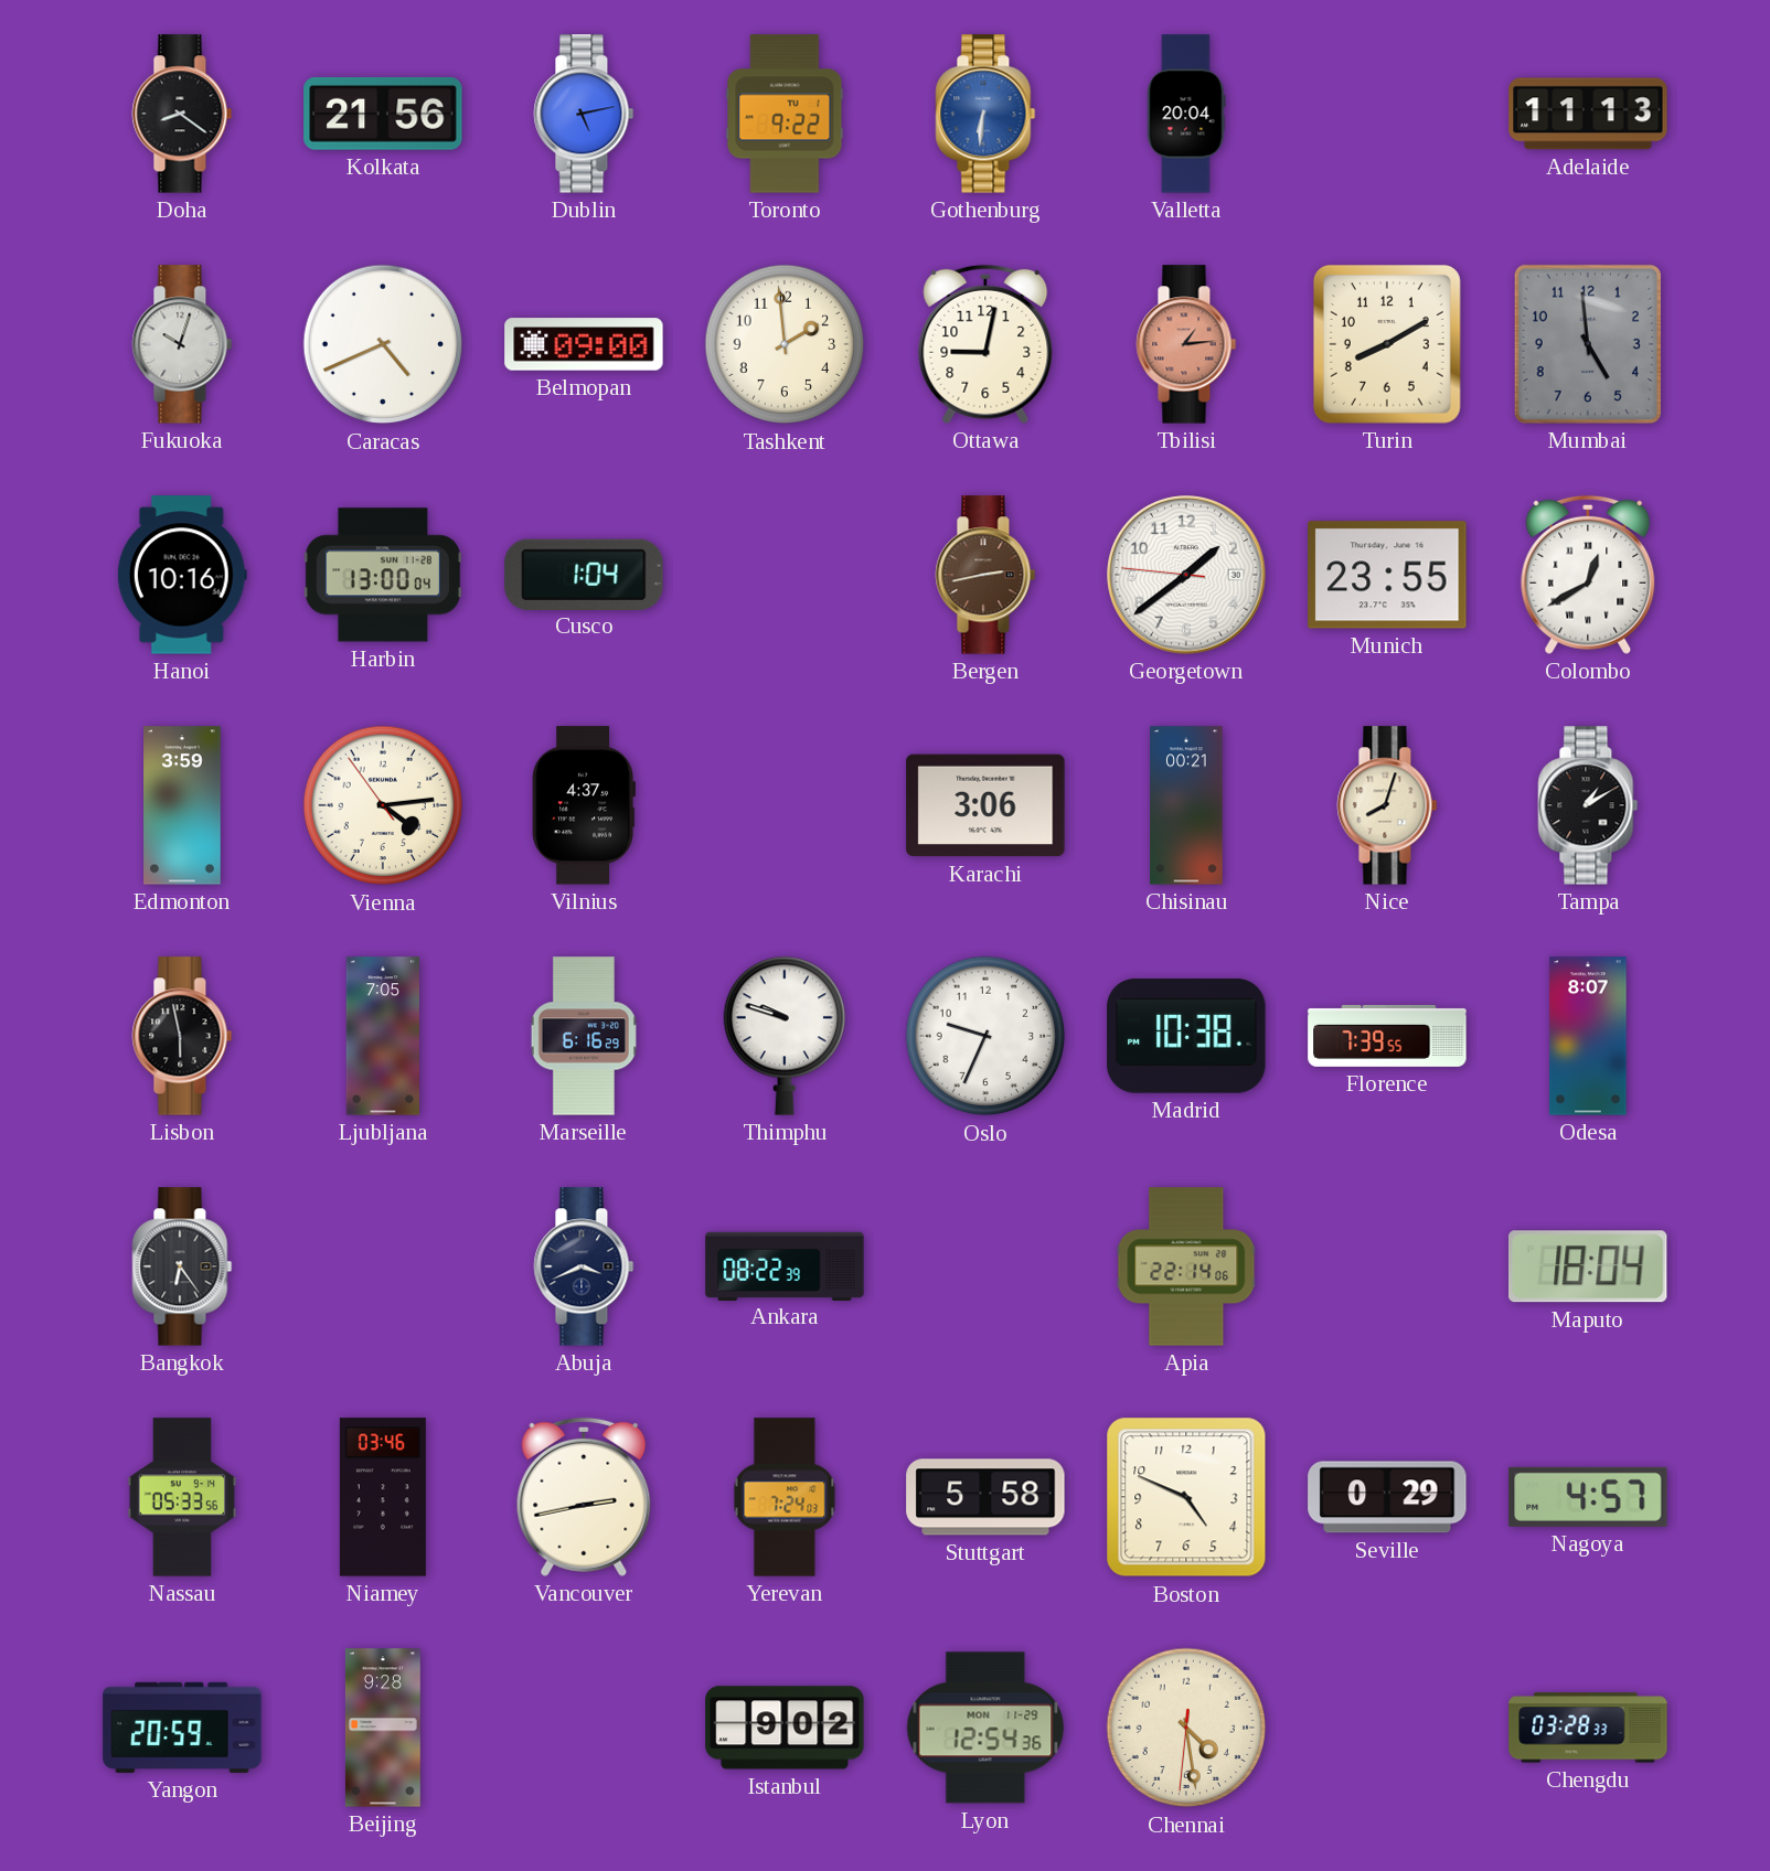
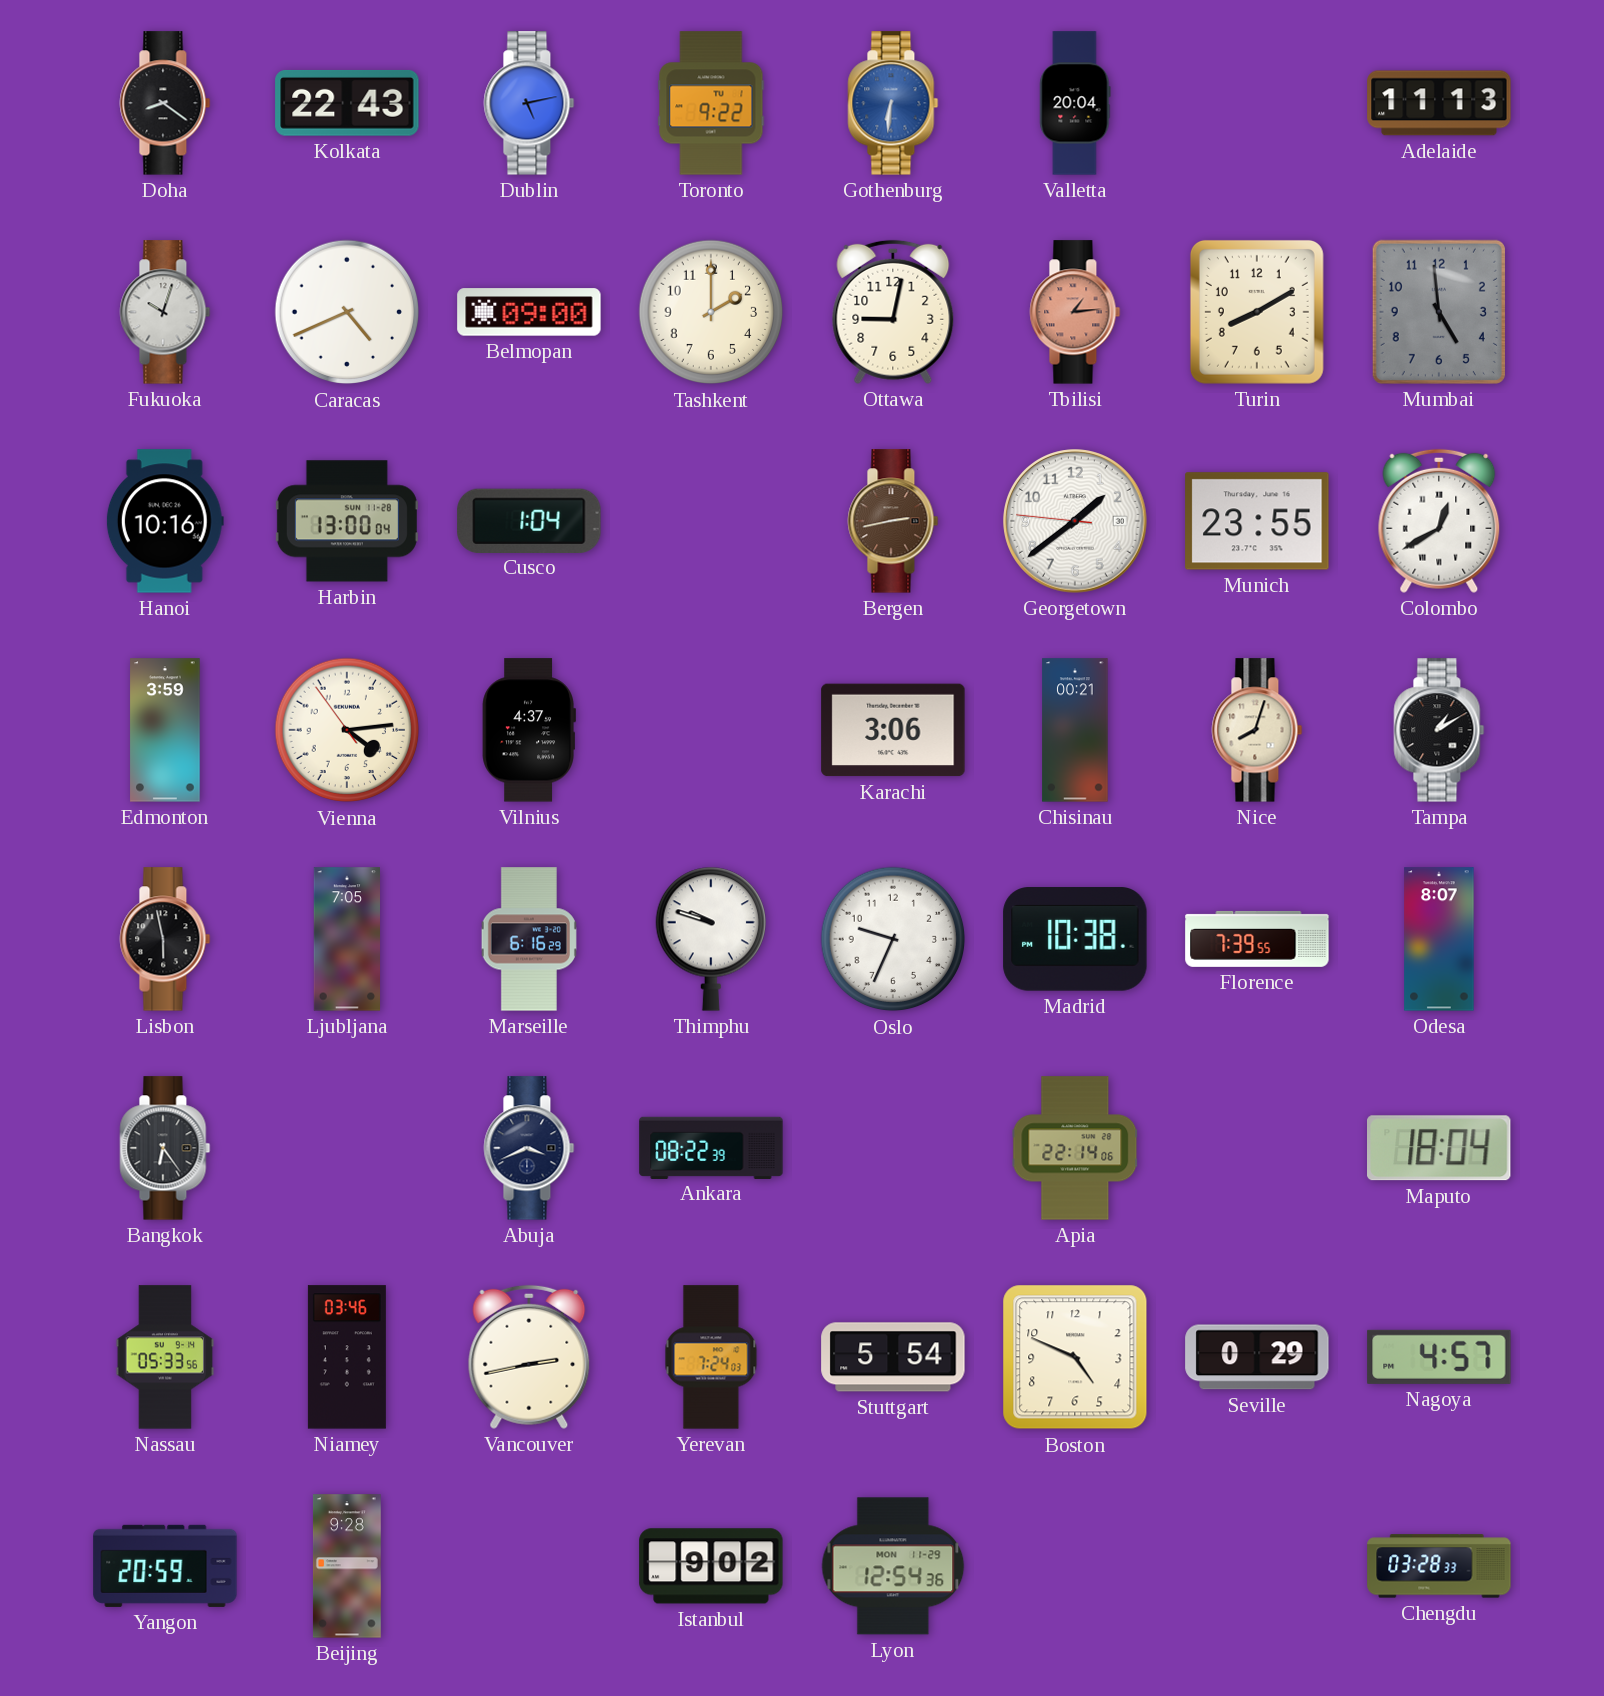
Kolkata: 21:56 -> 22:43
Tashkent: 1:59 -> 2:00
Stuttgart: 5:58 -> 5:54
Chennai: 4:28 -> none
